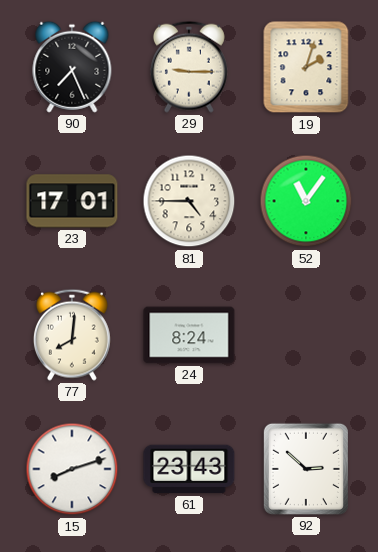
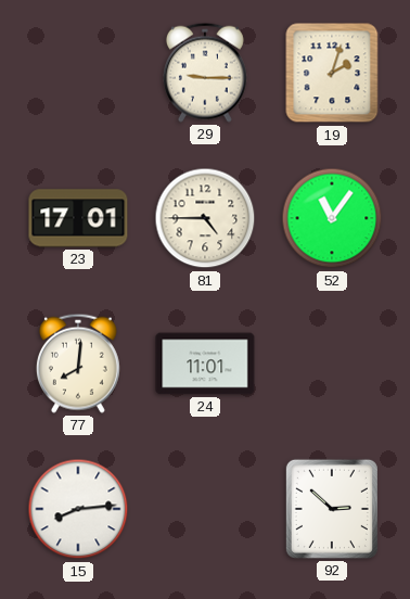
90: 7:26 -> none
24: 8:24 -> 11:01
15: 8:12 -> 8:14
61: 23:43 -> none
